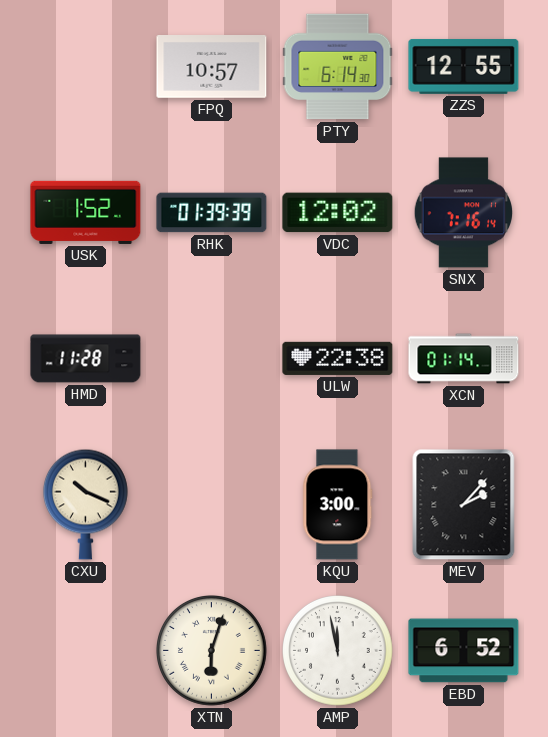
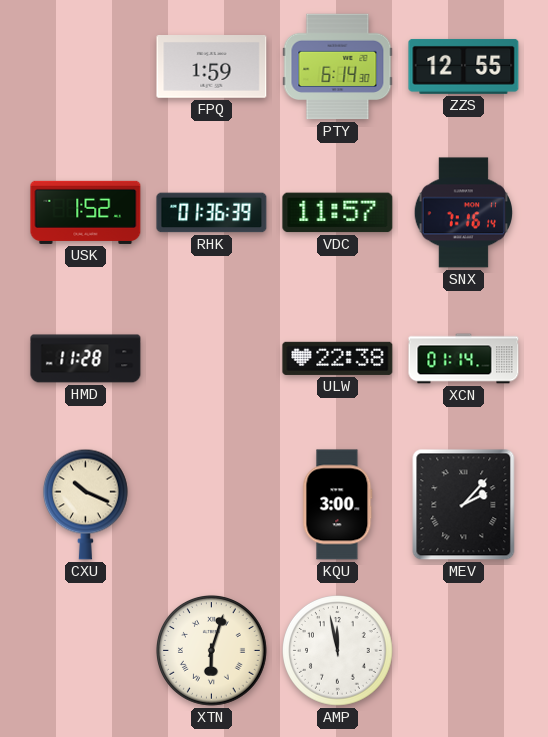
FPQ: 10:57 -> 1:59
RHK: 01:39 -> 01:36
VDC: 12:02 -> 11:57
EBD: 6:52 -> none
